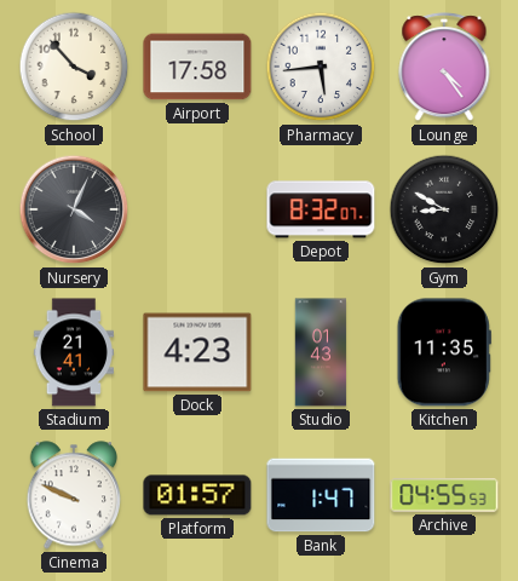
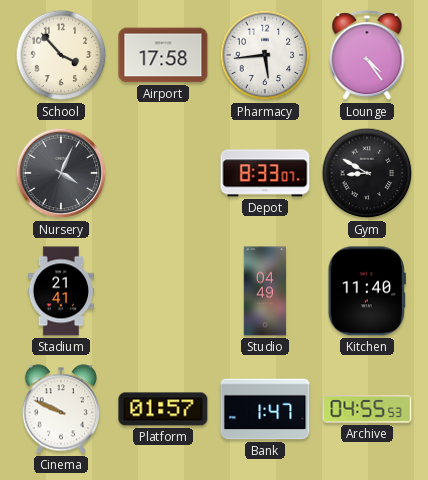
Depot: 8:32 -> 8:33
Dock: 4:23 -> none
Studio: 01:43 -> 04:49
Kitchen: 11:35 -> 11:40
